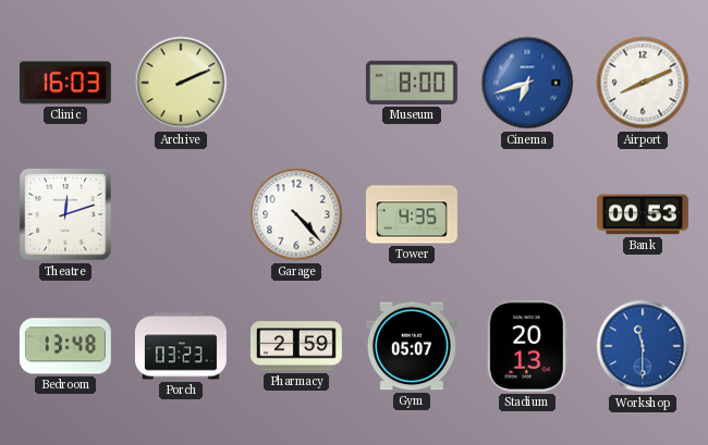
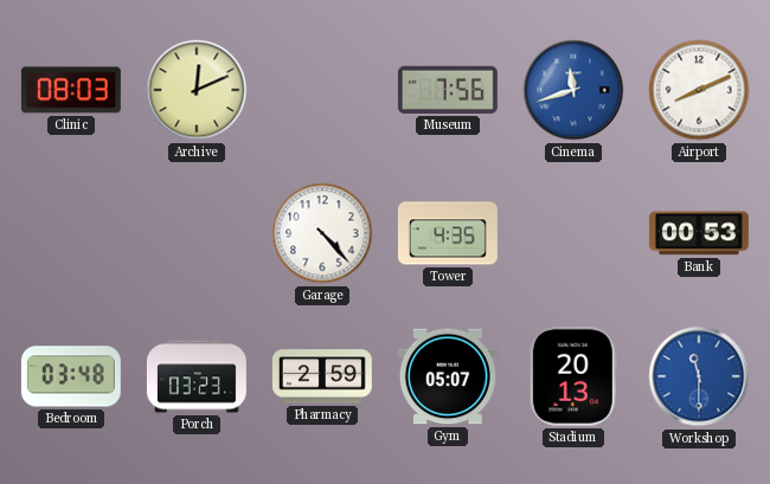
Clinic: 16:03 -> 08:03
Archive: 2:11 -> 12:11
Museum: 8:00 -> 7:56
Cinema: 6:42 -> 11:42
Theatre: 12:12 -> none
Bedroom: 13:48 -> 03:48
